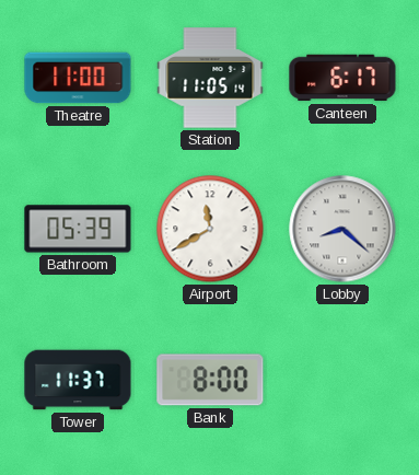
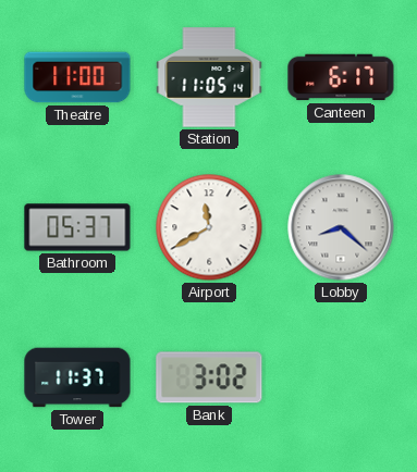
Bathroom: 05:39 -> 05:37
Bank: 8:00 -> 3:02
